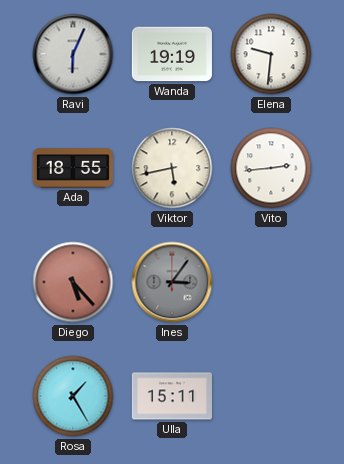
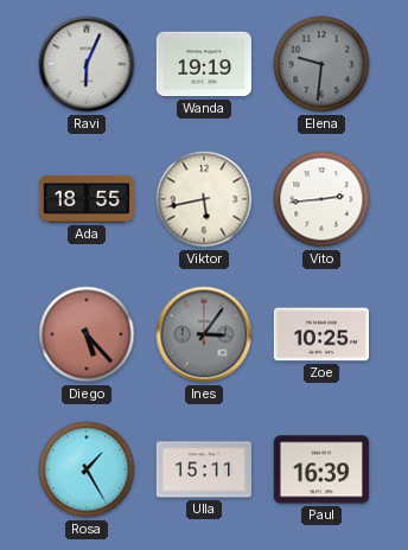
Elena dial: white -> grey
Zoe: none -> 10:25
Paul: none -> 16:39
